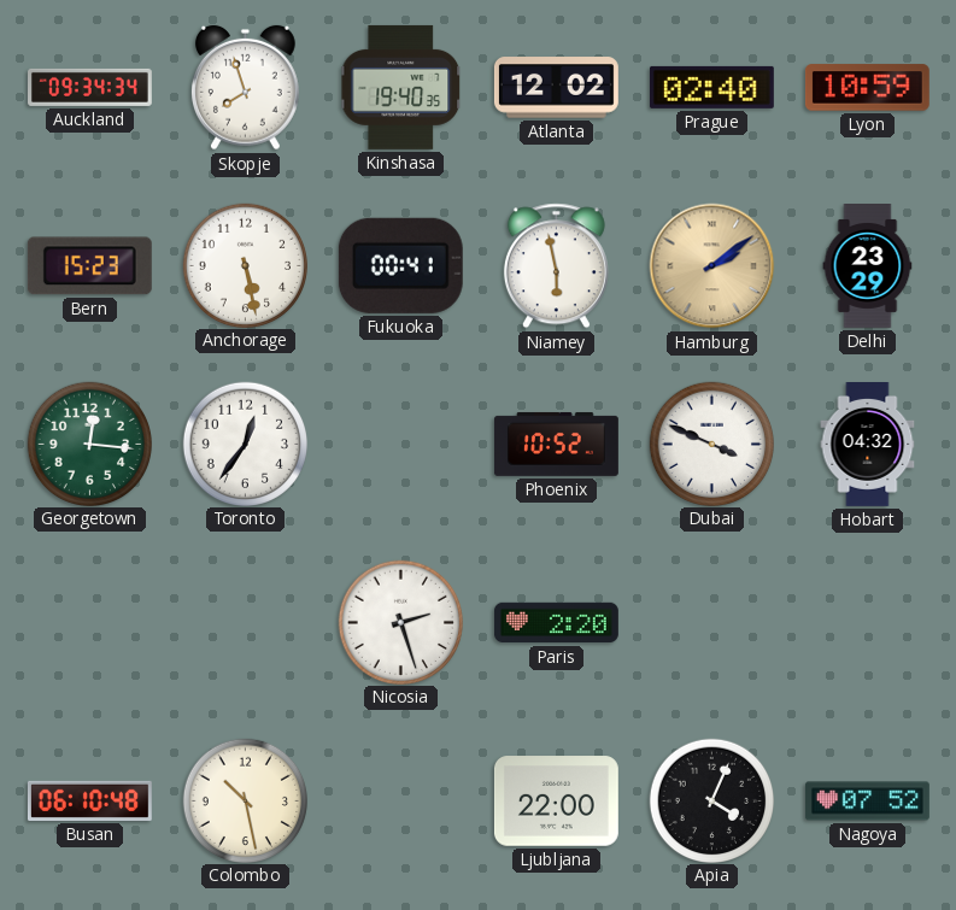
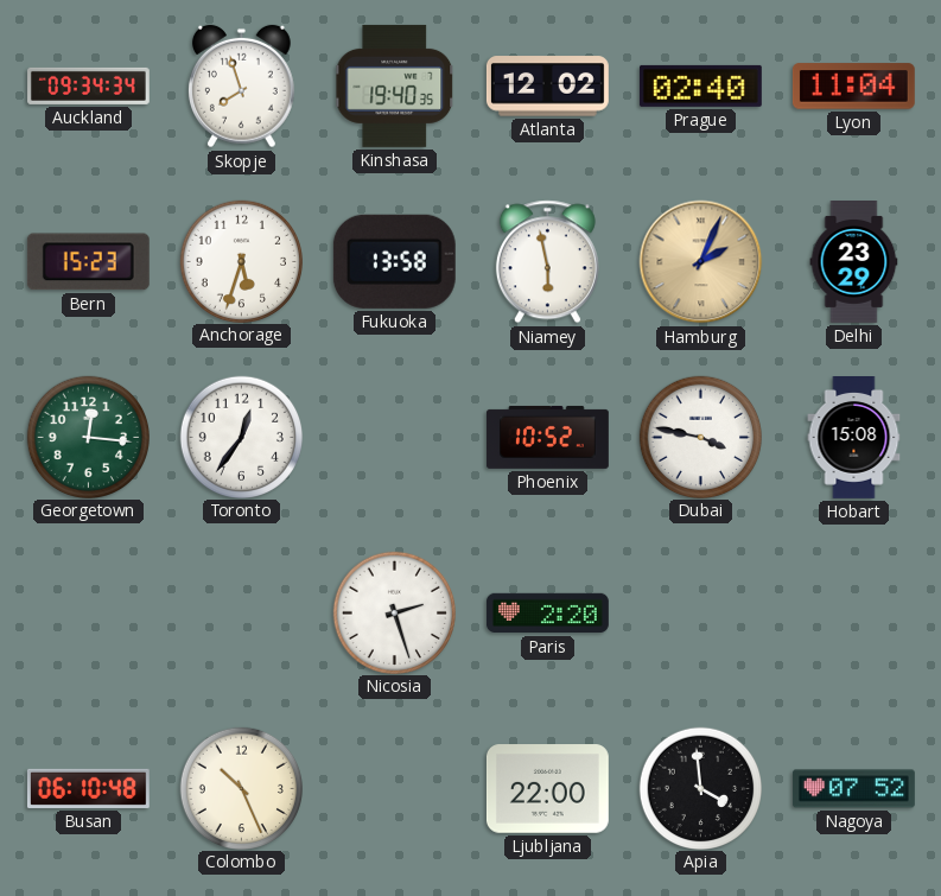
Lyon: 10:59 -> 11:04
Anchorage: 5:28 -> 5:33
Fukuoka: 00:41 -> 13:58
Hamburg: 2:09 -> 2:04
Dubai: 3:49 -> 3:47
Hobart: 04:32 -> 15:08
Colombo: 10:28 -> 10:26
Apia: 4:04 -> 3:59
